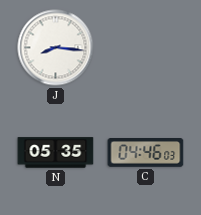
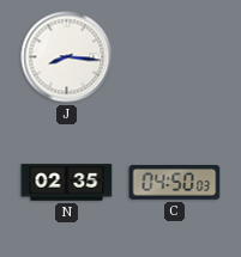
N: 05:35 -> 02:35
C: 04:46 -> 04:50
